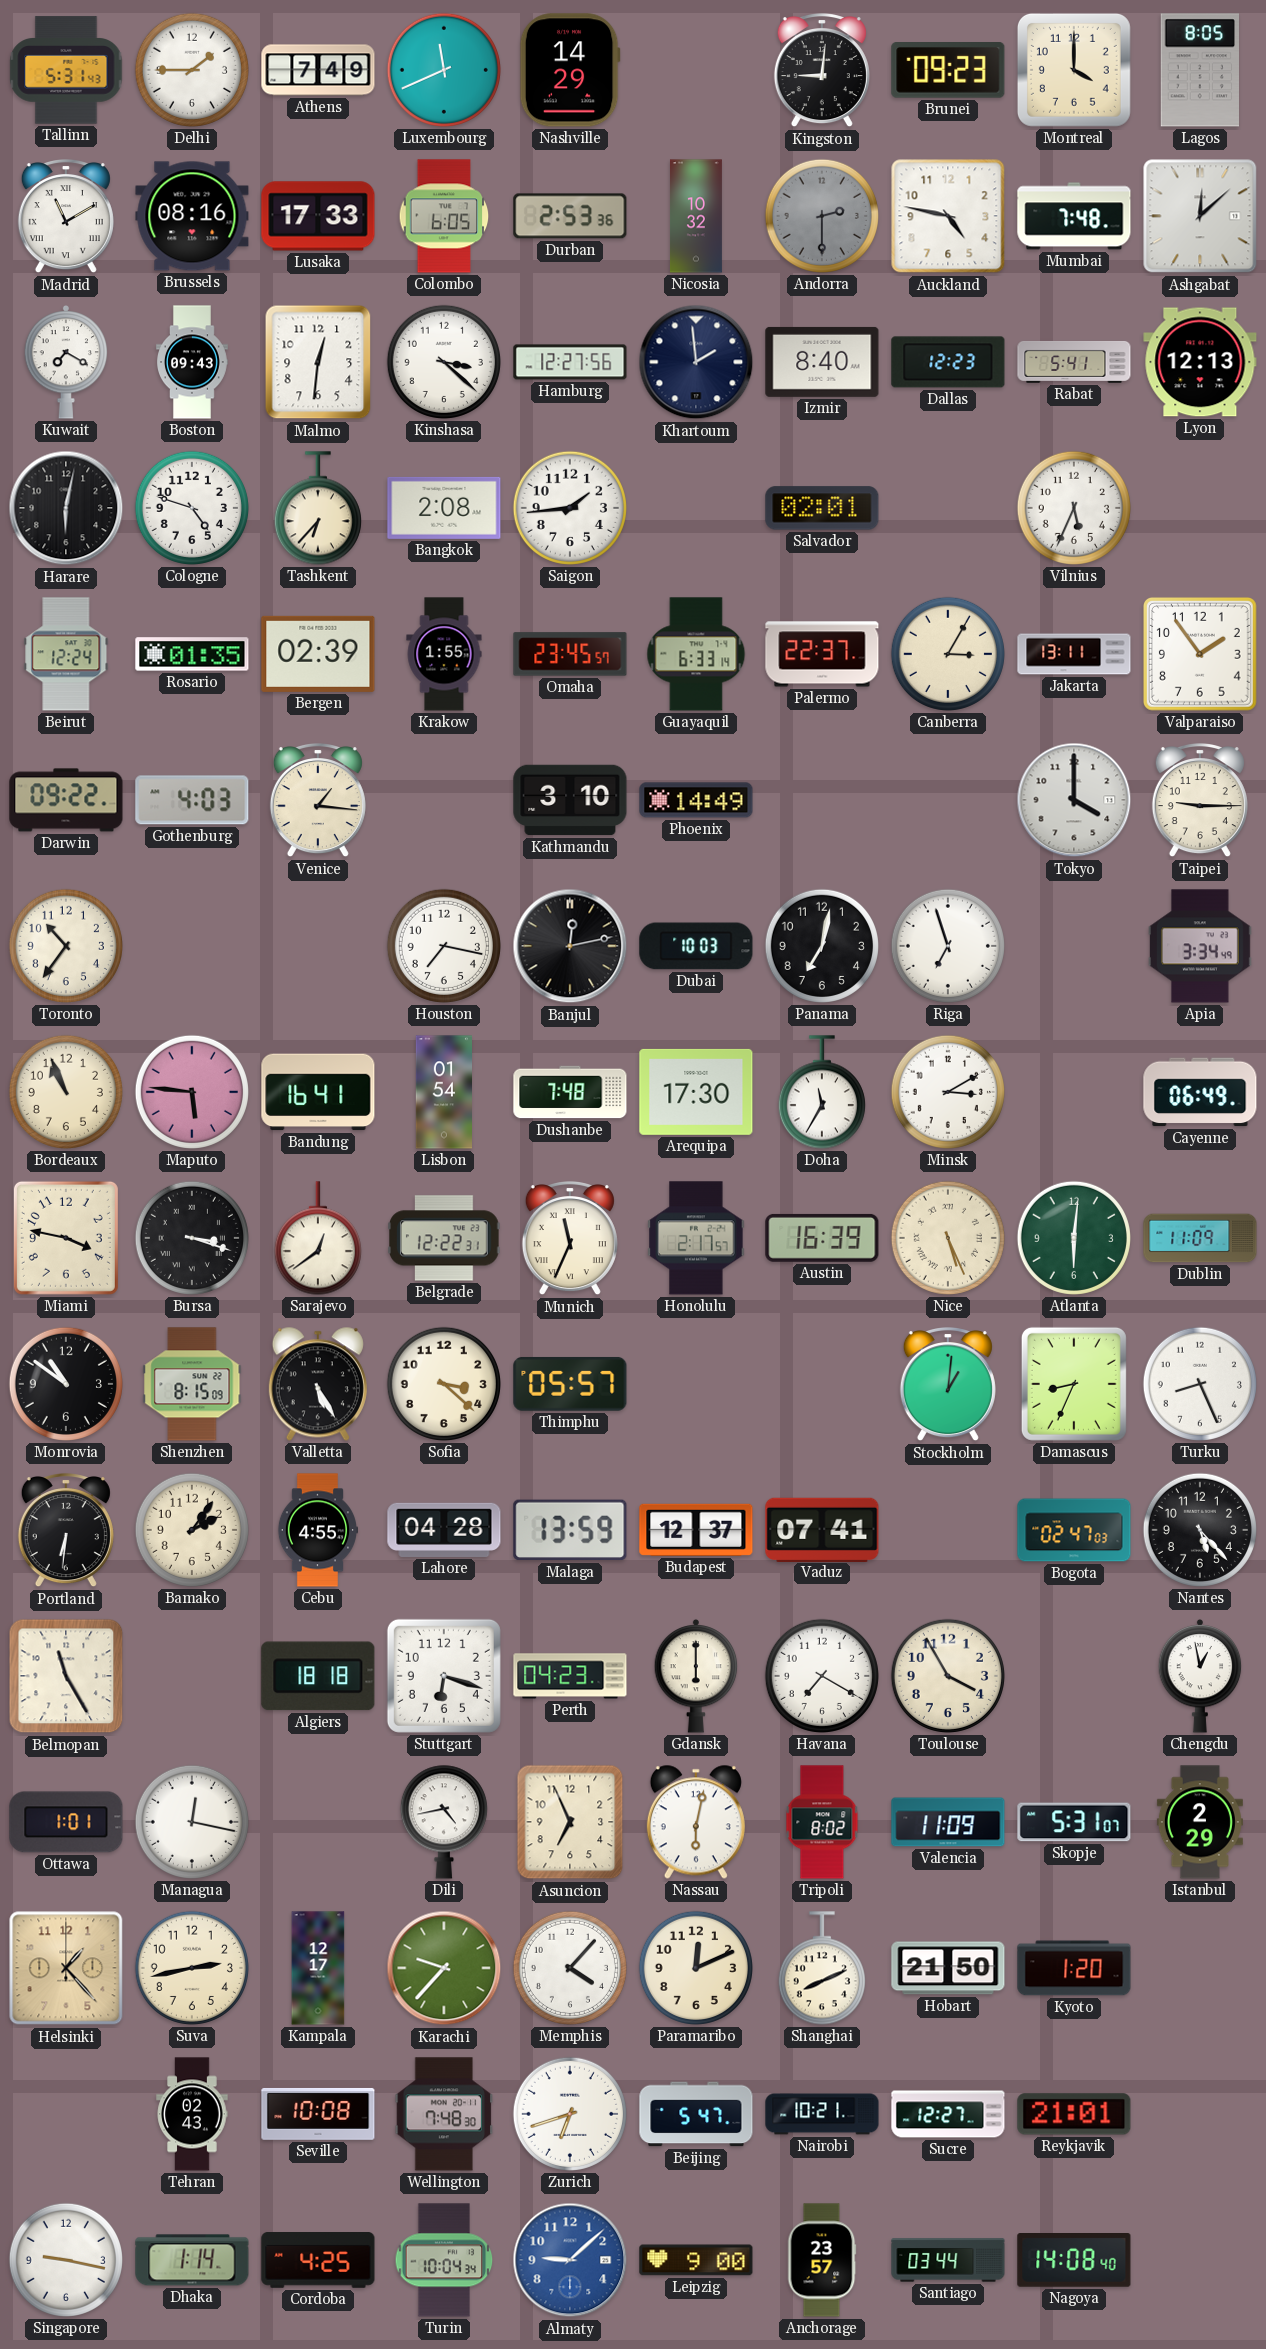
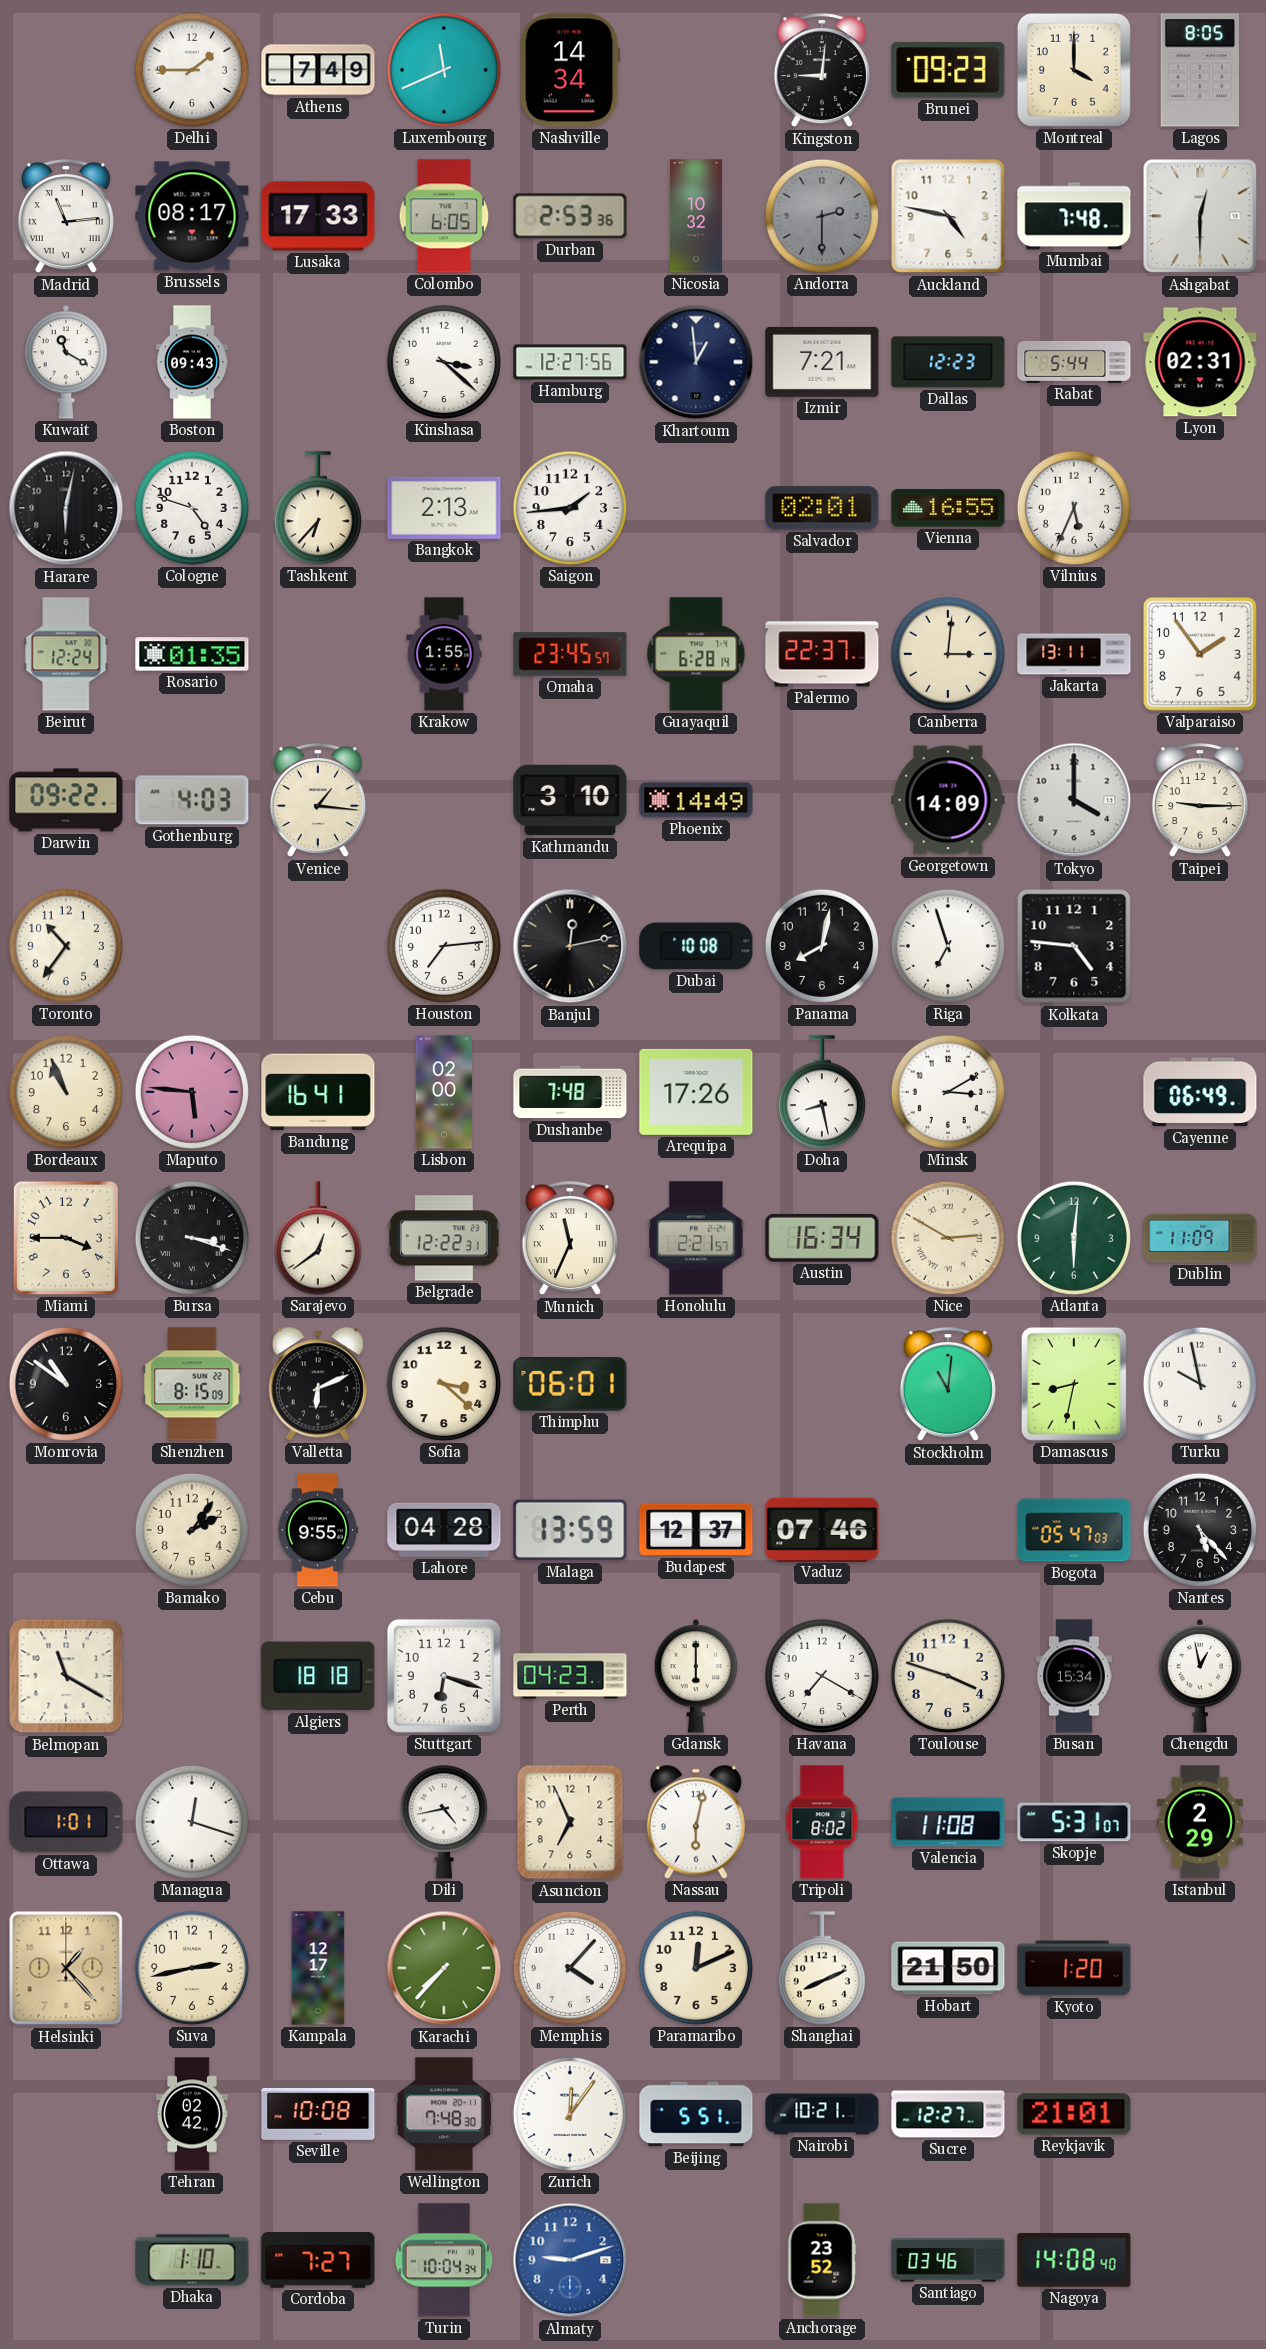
Tallinn: 5:31 -> none
Nashville: 14:29 -> 14:34
Madrid: 11:10 -> 11:14
Brussels: 08:16 -> 08:17
Ashgabat: 12:08 -> 12:30
Kuwait: 7:20 -> 11:20
Malmo: 12:31 -> none
Khartoum: 1:59 -> 12:59
Izmir: 8:40 -> 7:21
Rabat: 5:41 -> 5:44
Lyon: 12:13 -> 02:31
Bangkok: 2:08 -> 2:13
Vienna: none -> 16:55
Bergen: 02:39 -> none
Guayaquil: 6:33 -> 6:28
Canberra: 3:05 -> 3:01
Georgetown: none -> 14:09
Houston: 7:17 -> 7:14
Dubai: 10:03 -> 10:08
Panama: 7:02 -> 8:02
Kolkata: none -> 4:46
Apia: 3:34 -> none
Lisbon: 01:54 -> 02:00
Arequipa: 17:30 -> 17:26
Doha: 11:35 -> 8:28
Miami: 3:47 -> 3:45
Honolulu: 2:17 -> 2:21
Austin: 16:39 -> 16:34
Nice: 5:26 -> 2:50
Valletta: 5:25 -> 6:11
Thimphu: 05:57 -> 06:01
Stockholm: 1:01 -> 11:01
Damascus: 8:34 -> 8:32
Turku: 8:26 -> 9:58
Portland: 6:31 -> none
Cebu: 4:55 -> 9:55
Vaduz: 07:41 -> 07:46
Bogota: 02:47 -> 05:47
Belmopan: 11:25 -> 11:20
Toulouse: 3:55 -> 3:48
Busan: none -> 15:34
Managua: 12:17 -> 12:18
Valencia: 11:09 -> 11:08
Karachi: 9:37 -> 7:37
Tehran: 02:43 -> 02:42
Zurich: 6:42 -> 12:06
Beijing: 5:47 -> 5:51
Singapore: 9:17 -> none
Dhaka: 1:14 -> 1:10
Cordoba: 4:25 -> 7:27
Almaty: 9:08 -> 9:12
Leipzig: 9:00 -> none
Anchorage: 23:57 -> 23:52
Santiago: 03:44 -> 03:46
